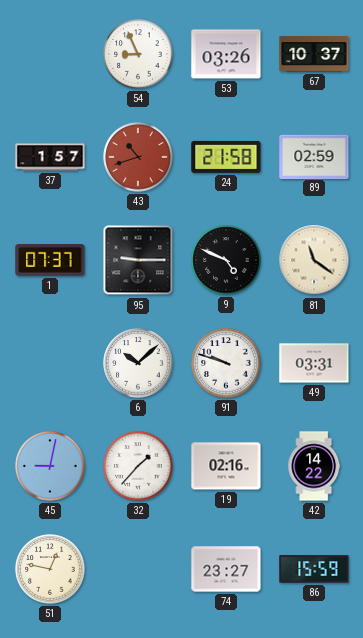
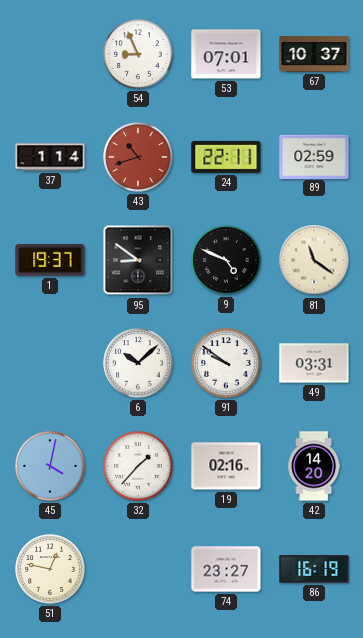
53: 03:26 -> 07:01
37: 1:57 -> 1:14
24: 21:58 -> 22:11
1: 07:37 -> 19:37
95: 9:15 -> 8:51
91: 9:48 -> 9:51
45: 9:02 -> 4:02
42: 14:22 -> 14:20
86: 15:59 -> 16:19
